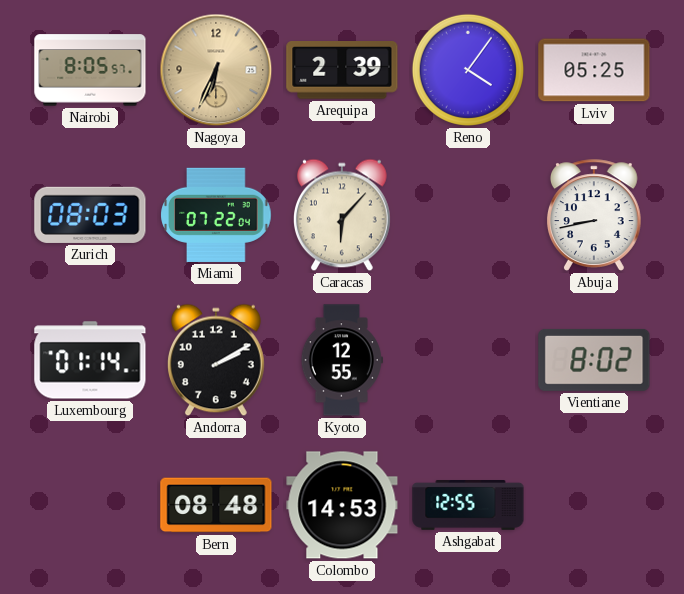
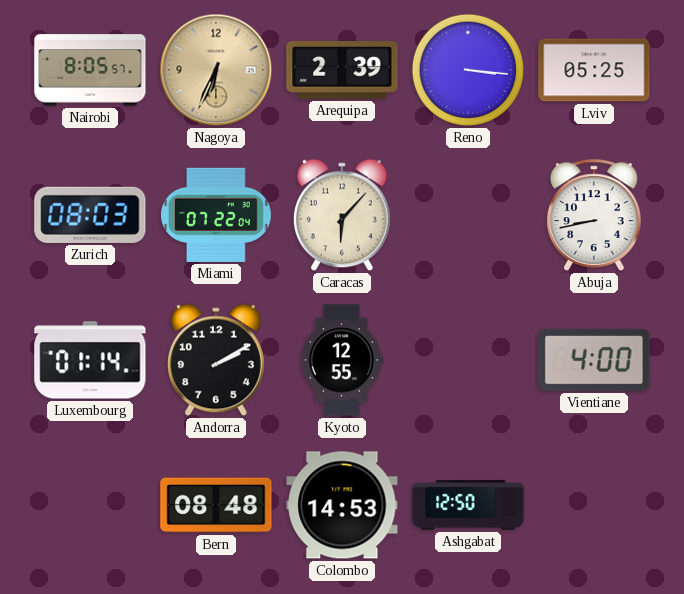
Reno: 4:06 -> 3:16
Vientiane: 8:02 -> 4:00
Ashgabat: 12:55 -> 12:50
